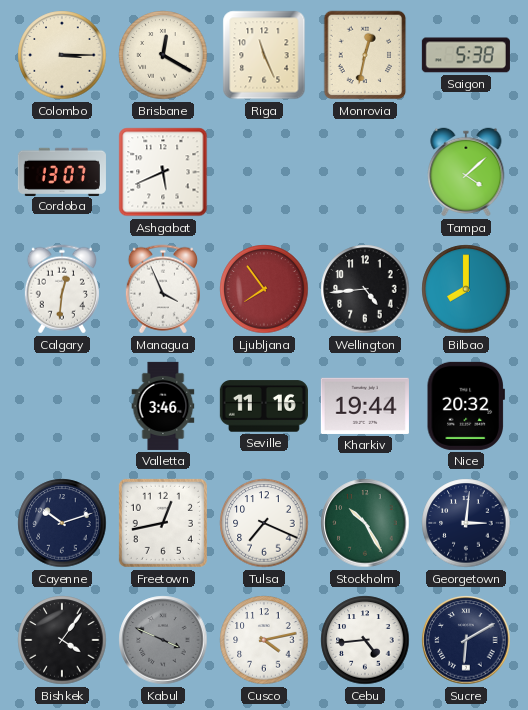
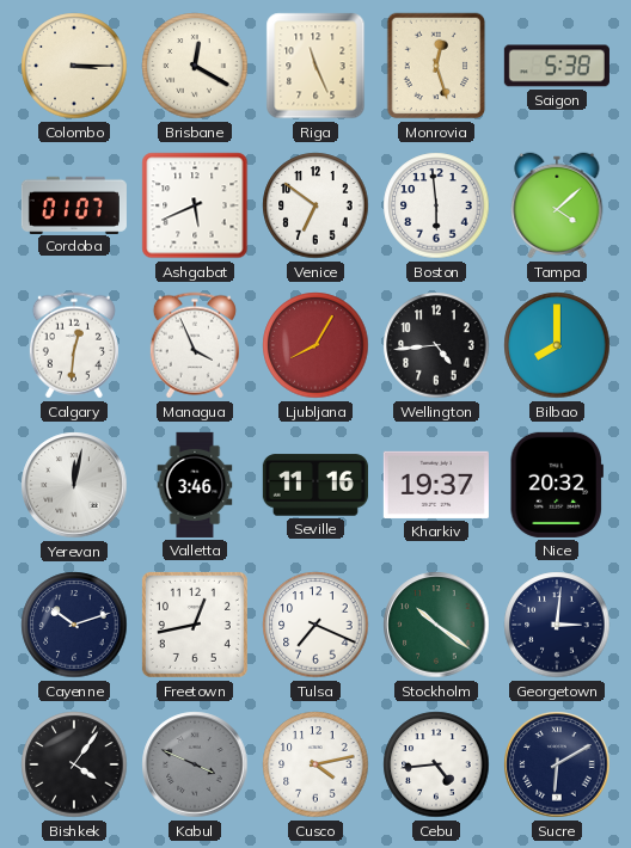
Monrovia: 12:32 -> 12:27
Cordoba: 13:07 -> 01:07
Venice: none -> 6:51
Boston: none -> 5:59
Ljubljana: 7:54 -> 8:05
Yerevan: none -> 12:02
Kharkiv: 19:44 -> 19:37
Stockholm: 10:25 -> 10:21
